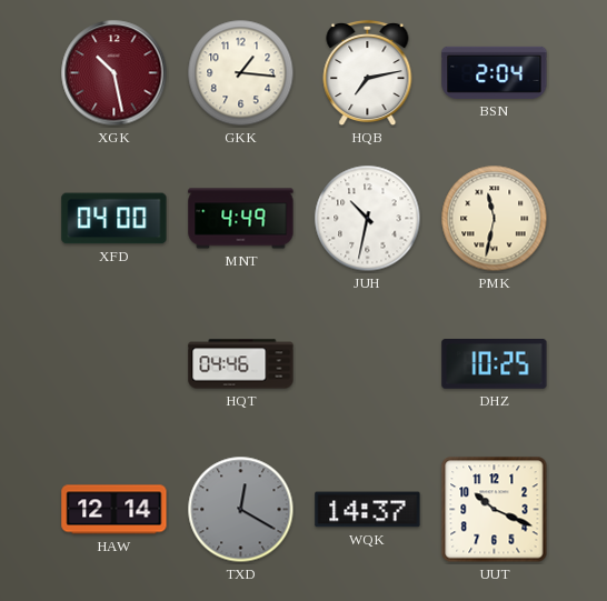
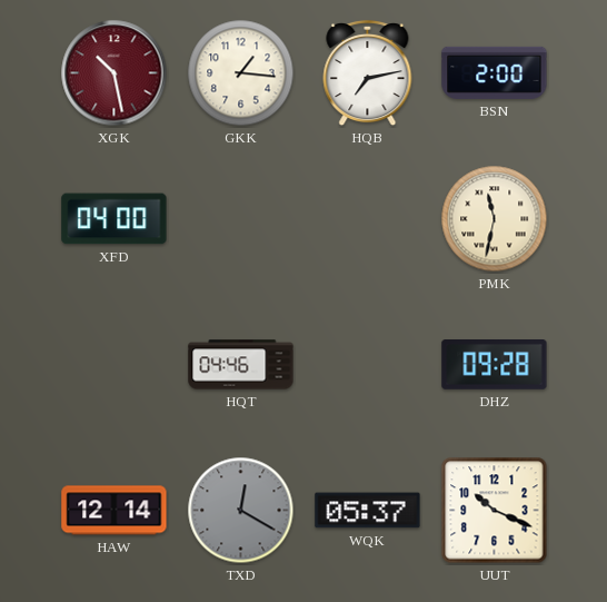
BSN: 2:04 -> 2:00
MNT: 4:49 -> none
JUH: 10:32 -> none
DHZ: 10:25 -> 09:28
WQK: 14:37 -> 05:37
